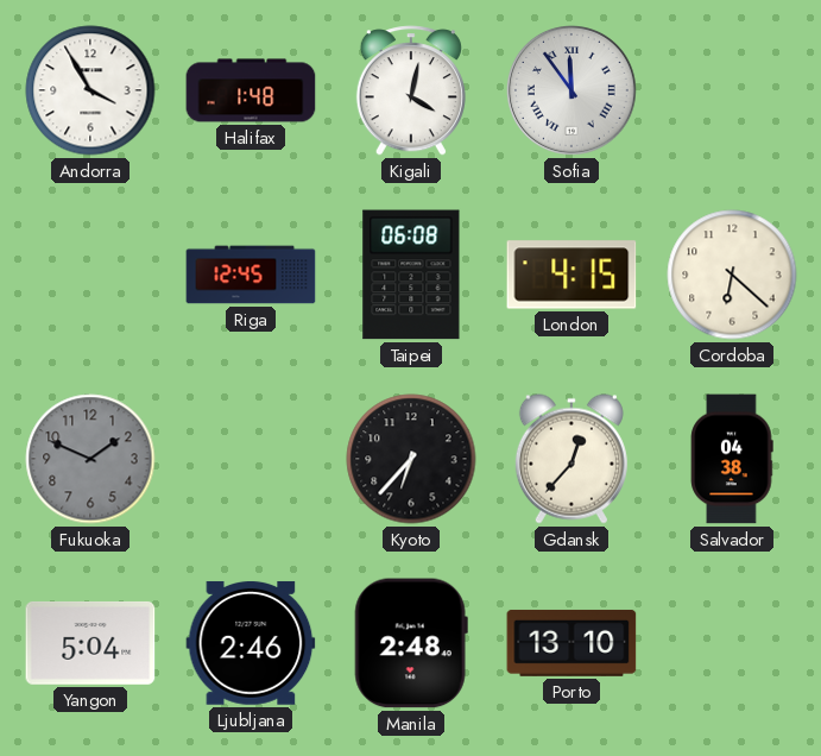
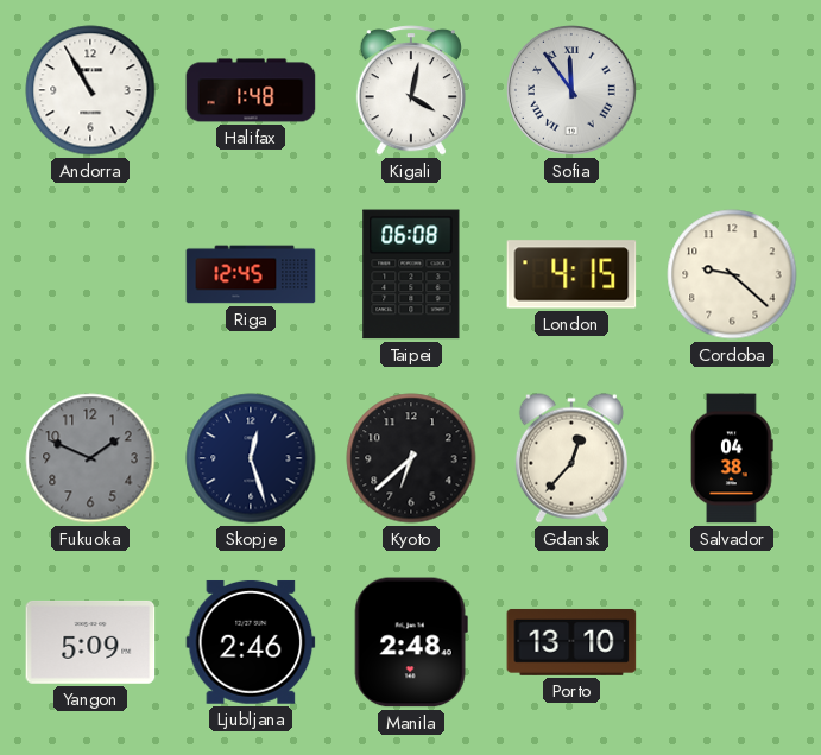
Andorra: 3:55 -> 10:55
Cordoba: 6:22 -> 9:22
Skopje: none -> 12:27
Kyoto: 6:37 -> 6:38
Yangon: 5:04 -> 5:09
